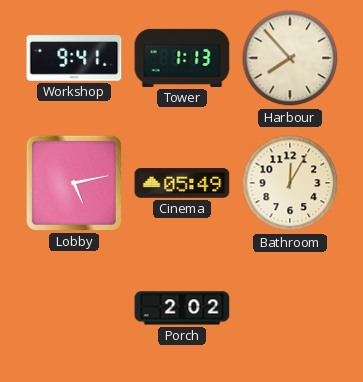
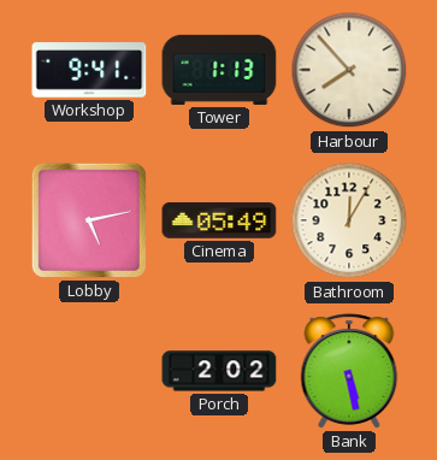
Bank: none -> 5:28
